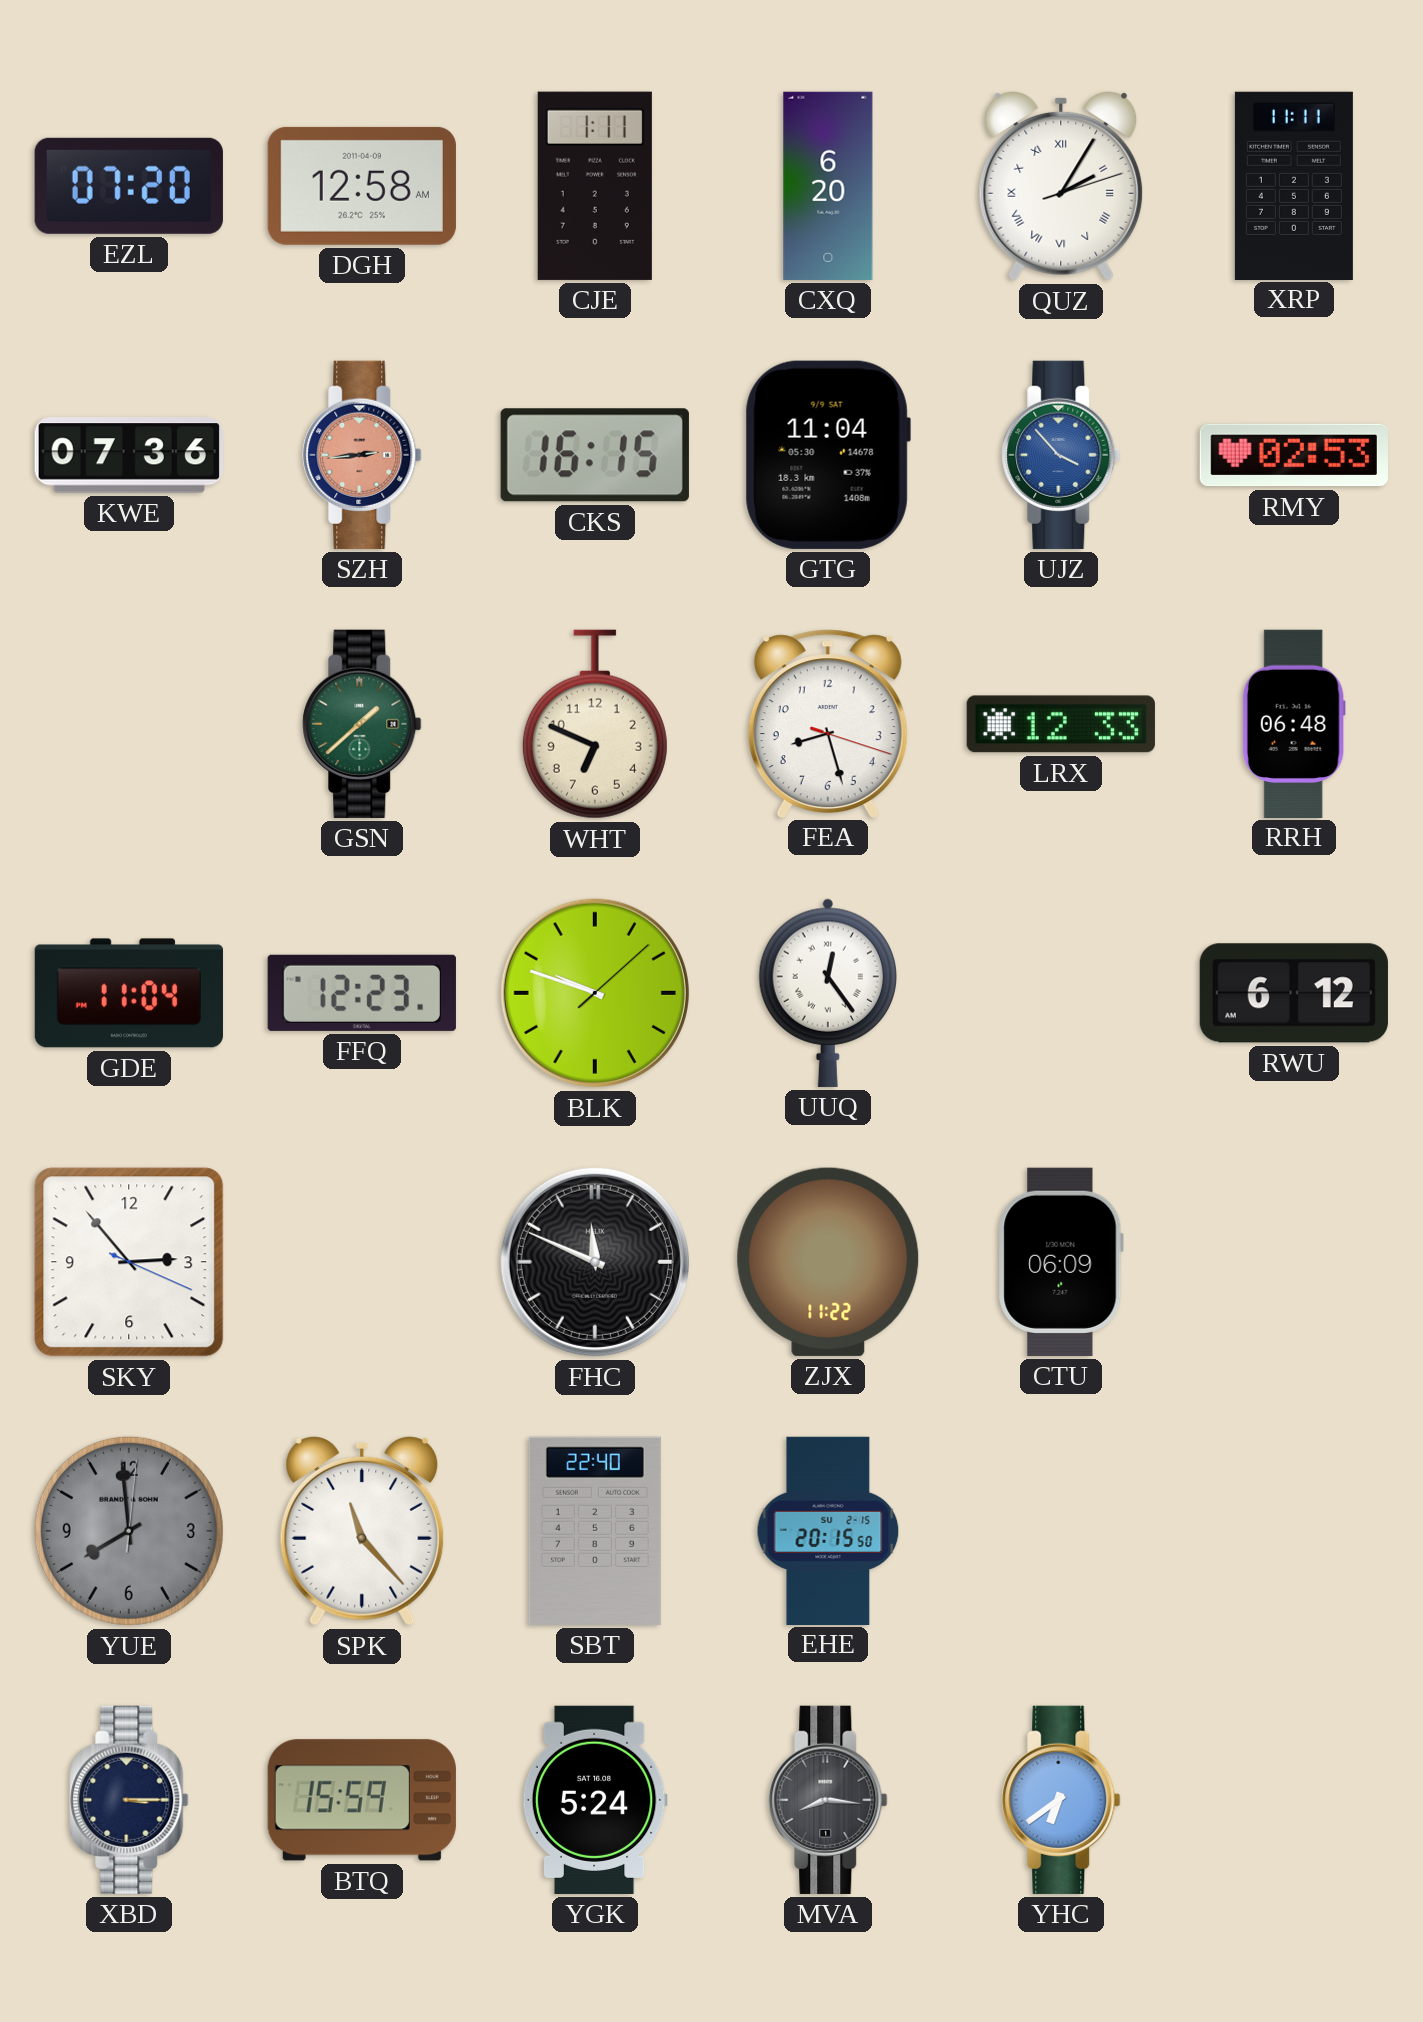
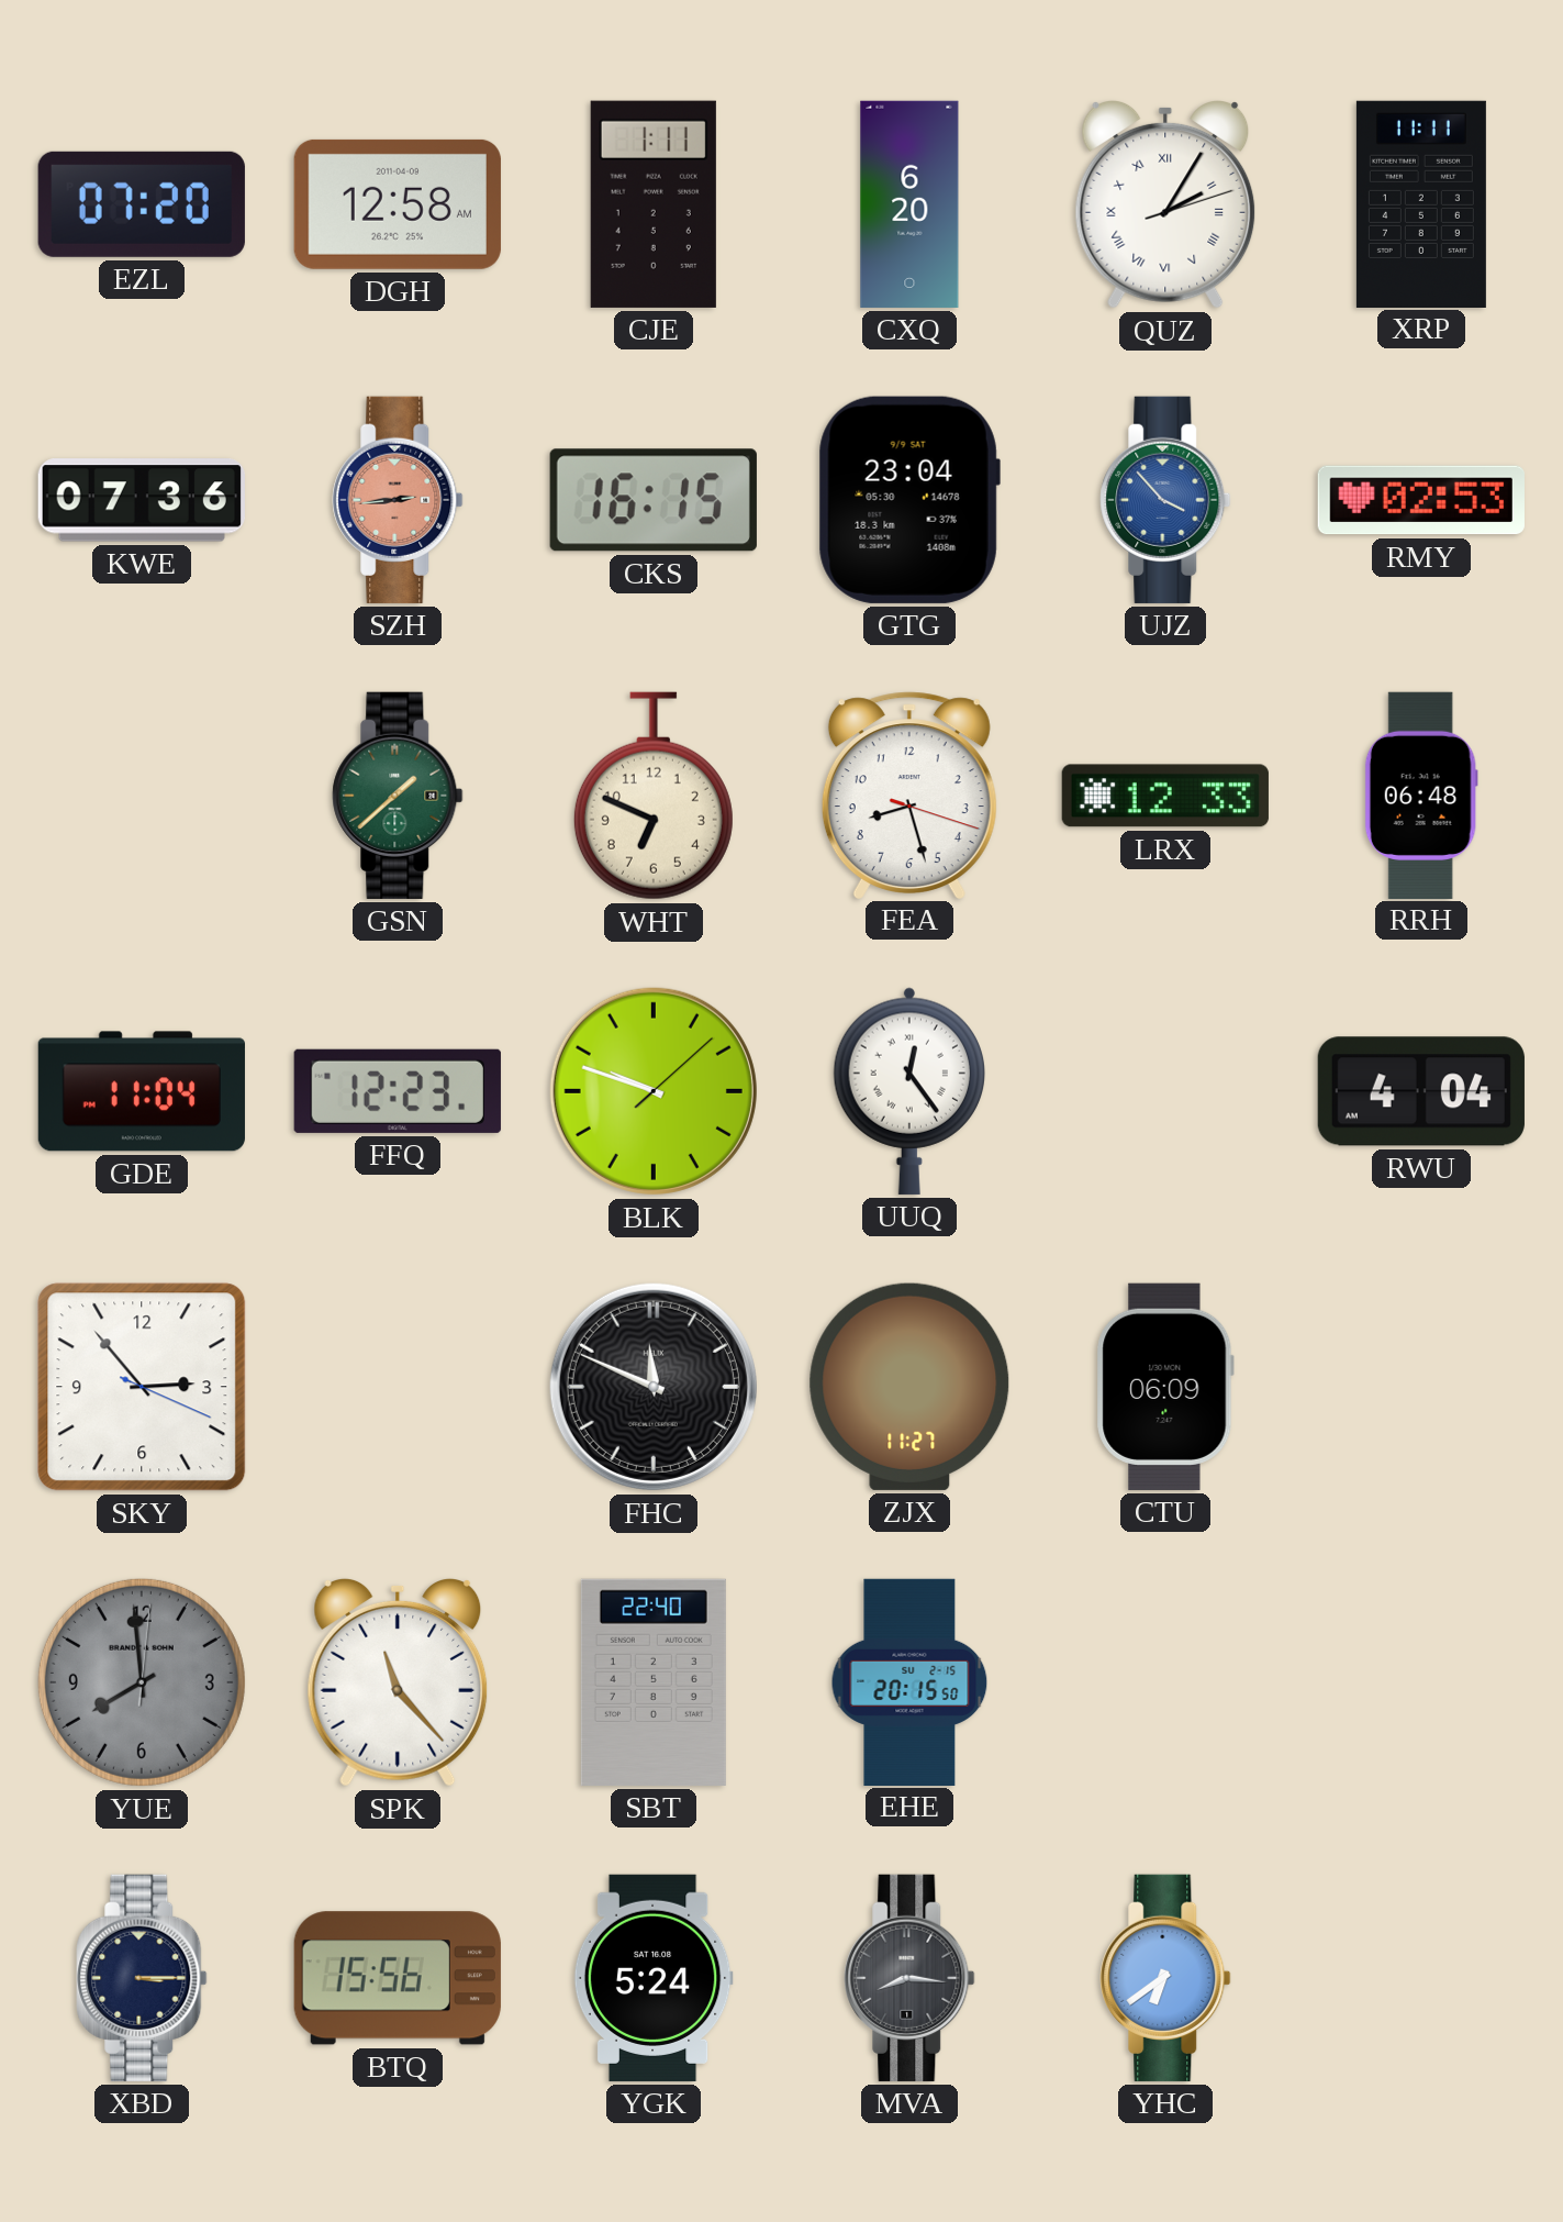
GTG: 11:04 -> 23:04
RWU: 6:12 -> 4:04
ZJX: 11:22 -> 11:27
BTQ: 15:59 -> 15:56
